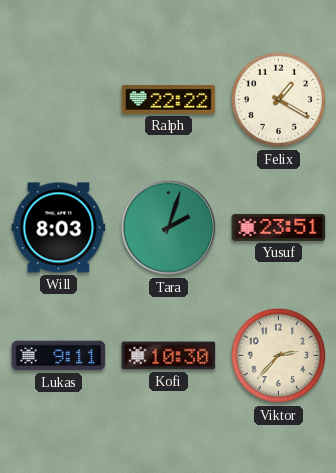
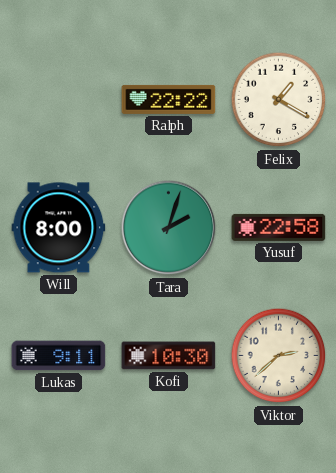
Will: 8:03 -> 8:00
Yusuf: 23:51 -> 22:58
Viktor: 2:37 -> 2:38
